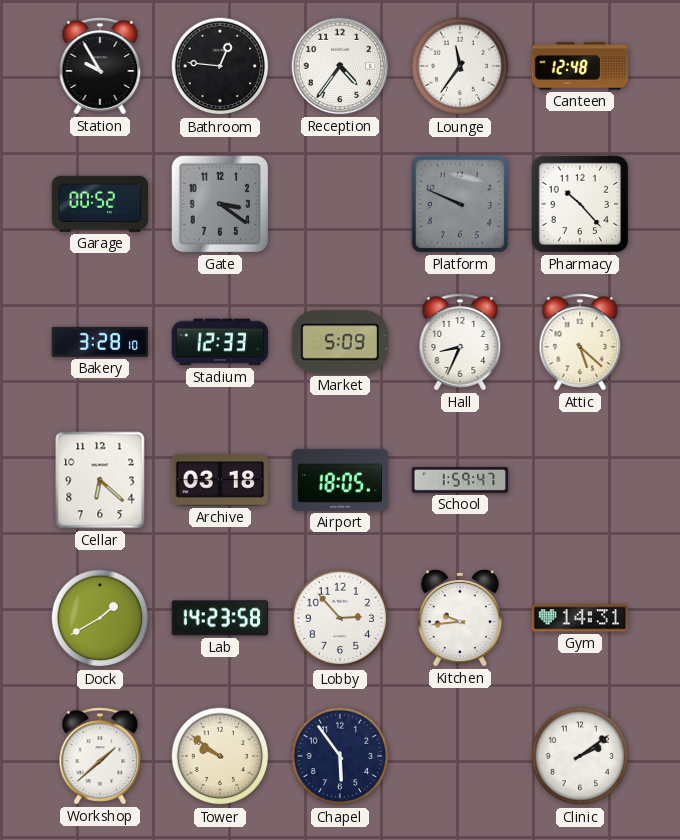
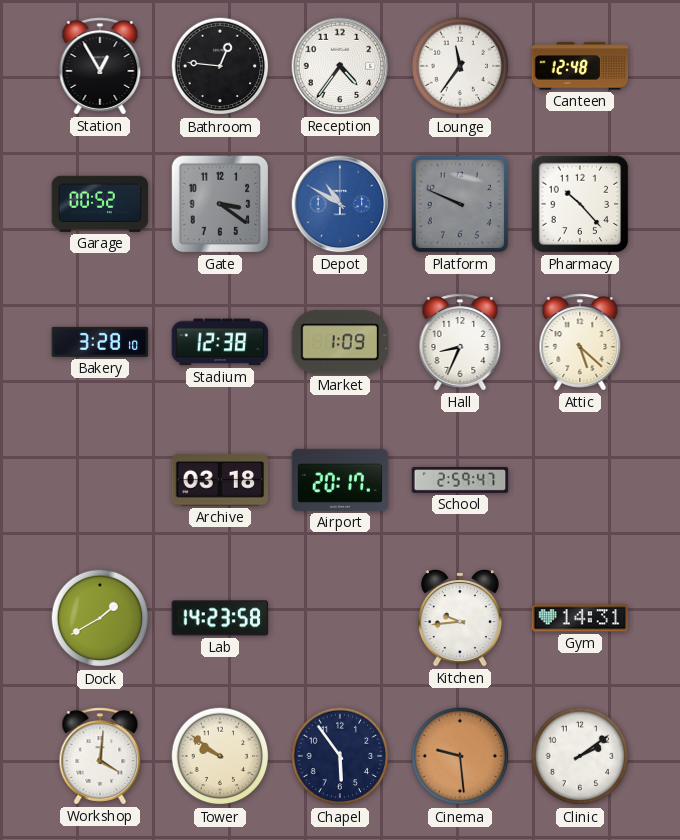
Station: 9:55 -> 12:55
Depot: none -> 10:50
Stadium: 12:33 -> 12:38
Market: 5:09 -> 1:09
Cellar: 6:22 -> none
Airport: 18:05 -> 20:17
School: 1:59 -> 2:59
Lobby: 2:53 -> none
Workshop: 1:38 -> 4:01
Cinema: none -> 9:29
